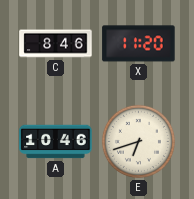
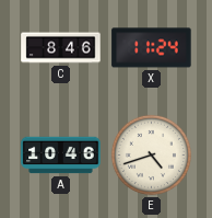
X: 11:20 -> 11:24
E: 6:42 -> 4:42
